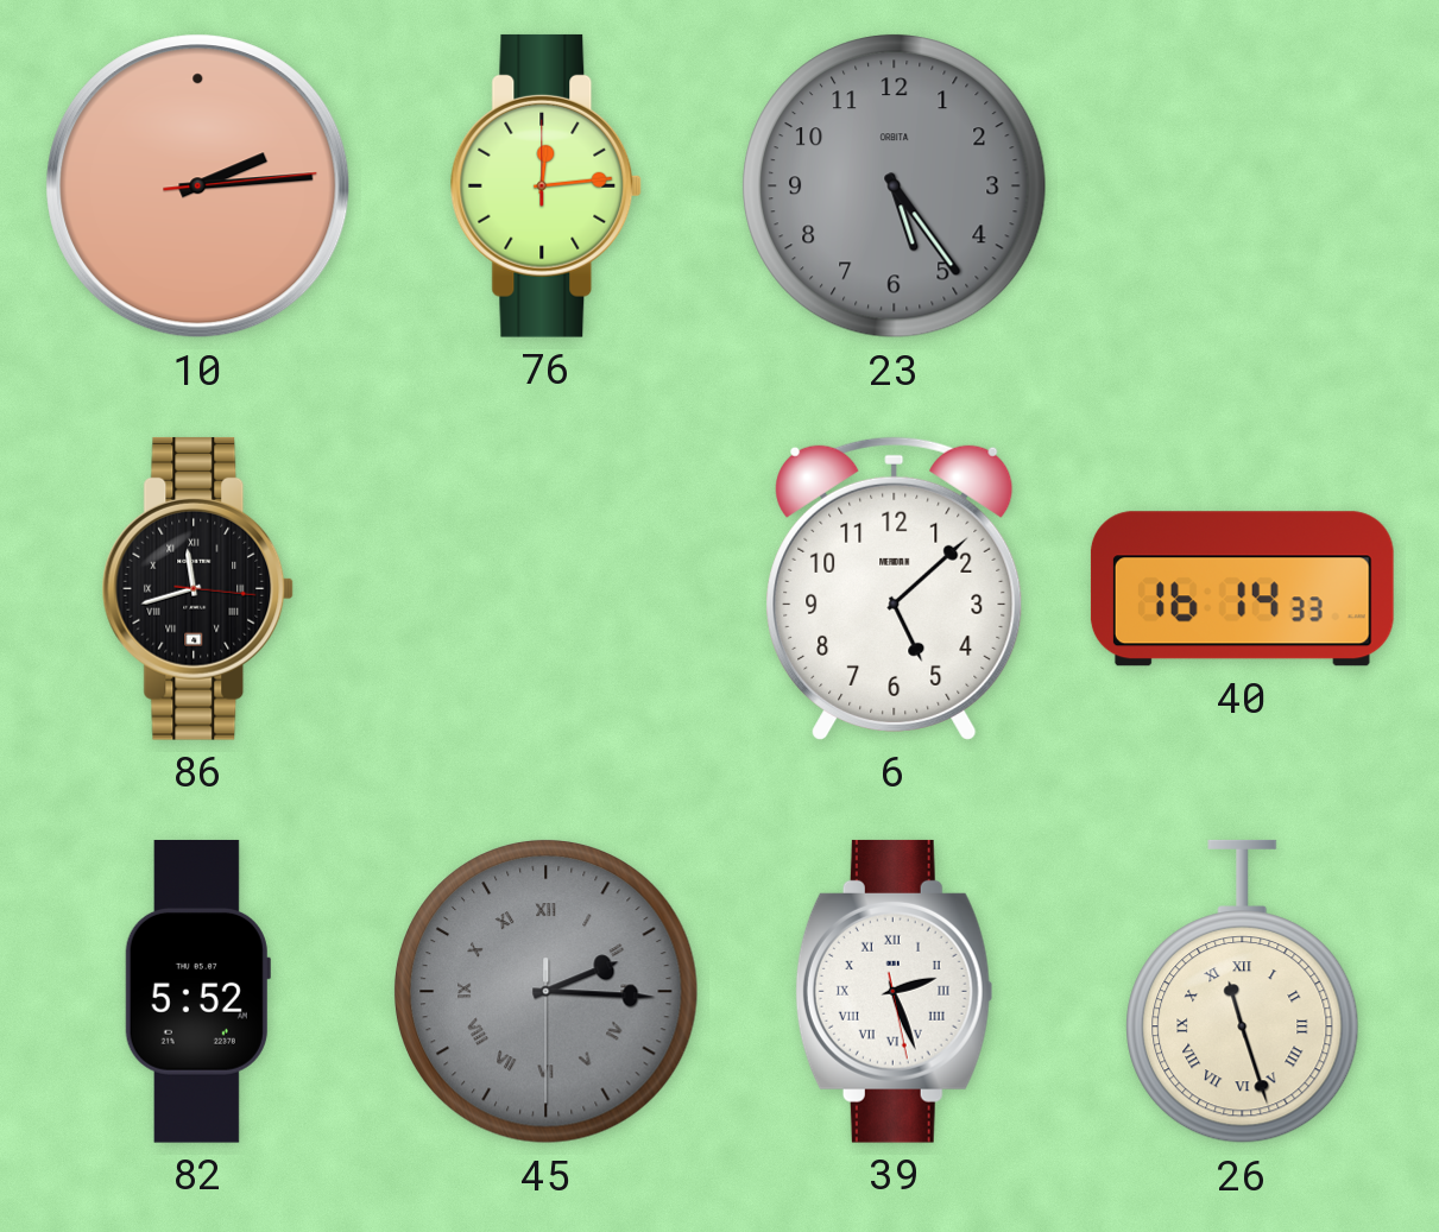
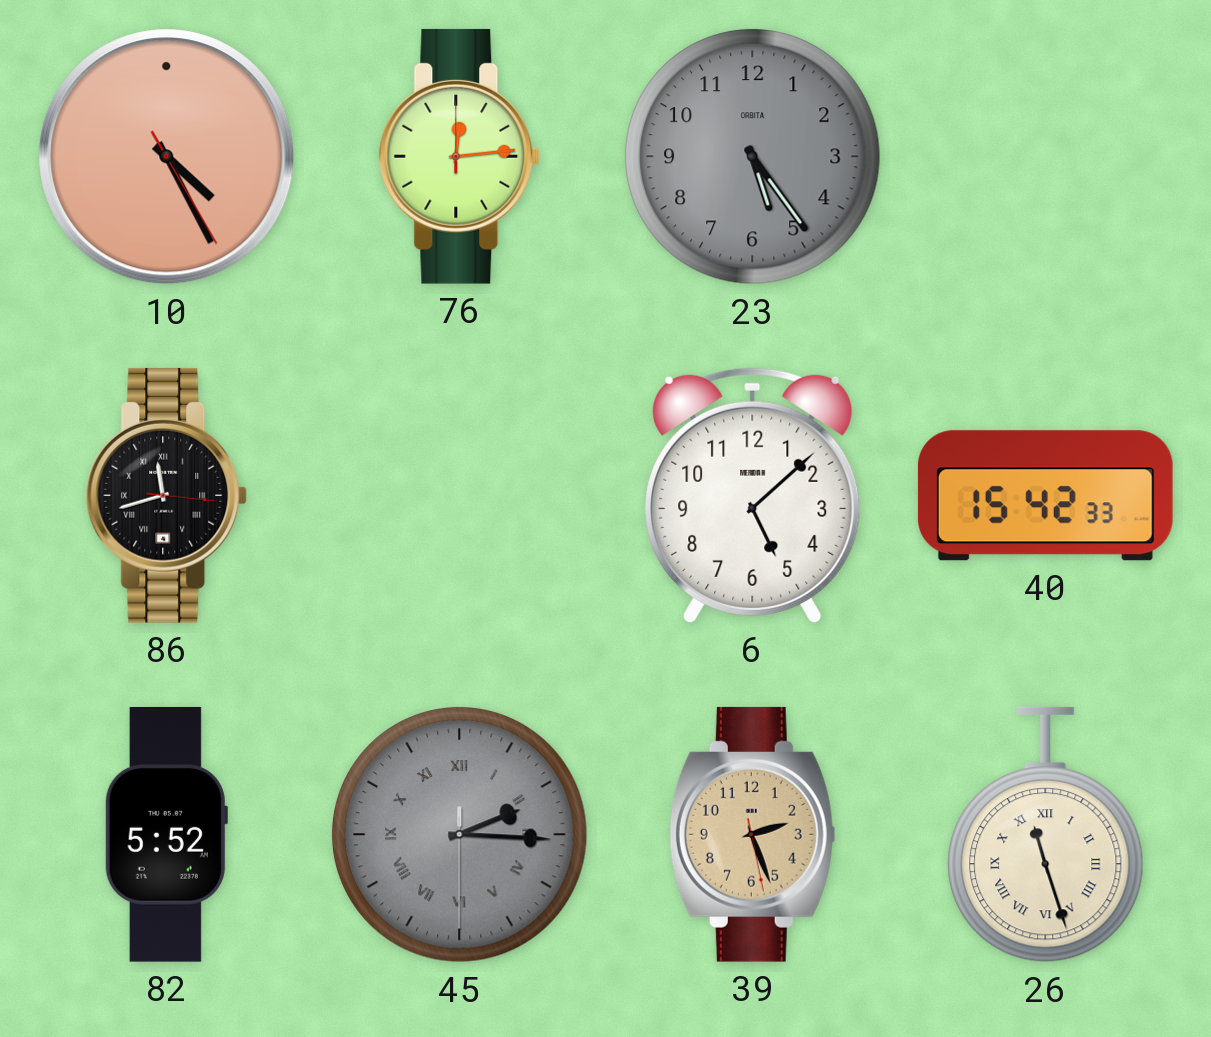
10: 2:14 -> 4:25
40: 16:14 -> 15:42
39 dial: white -> champagne
39 numerals: Roman -> Arabic
